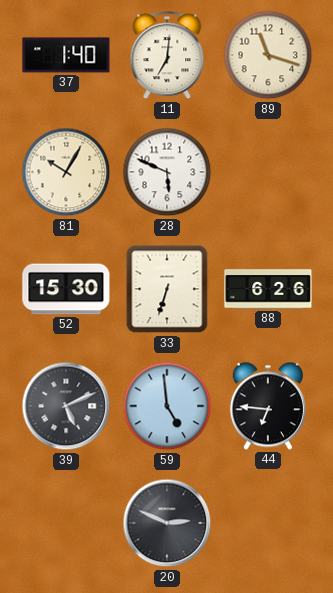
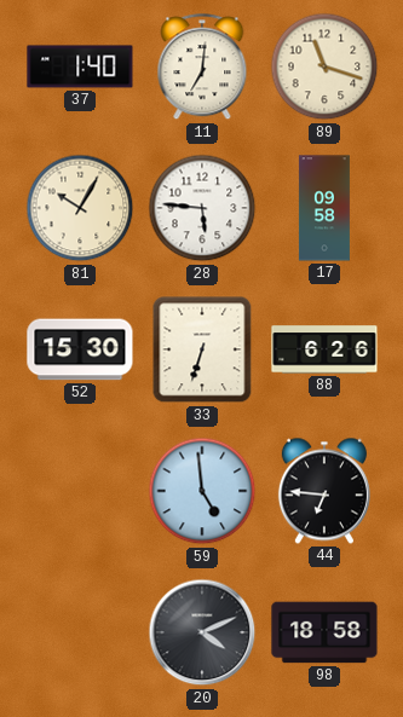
28: 5:49 -> 5:46
17: none -> 09:58
39: 5:11 -> none
20: 2:49 -> 4:11
98: none -> 18:58
